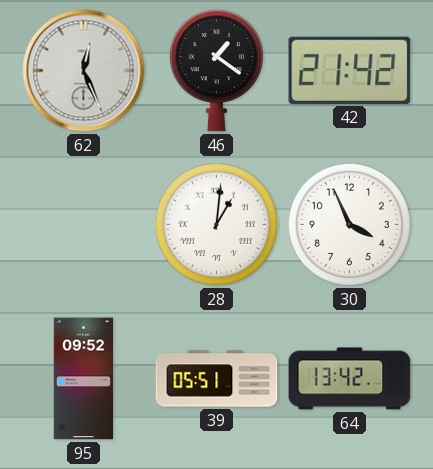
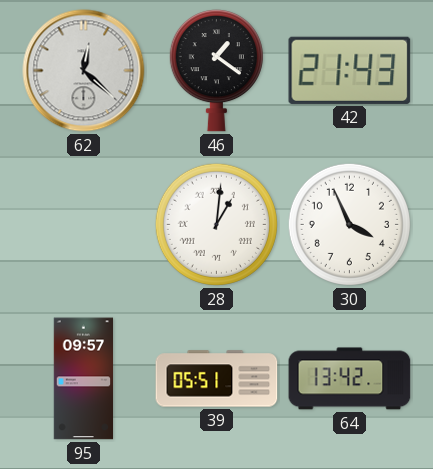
62: 12:26 -> 12:22
42: 21:42 -> 21:43
95: 09:52 -> 09:57
